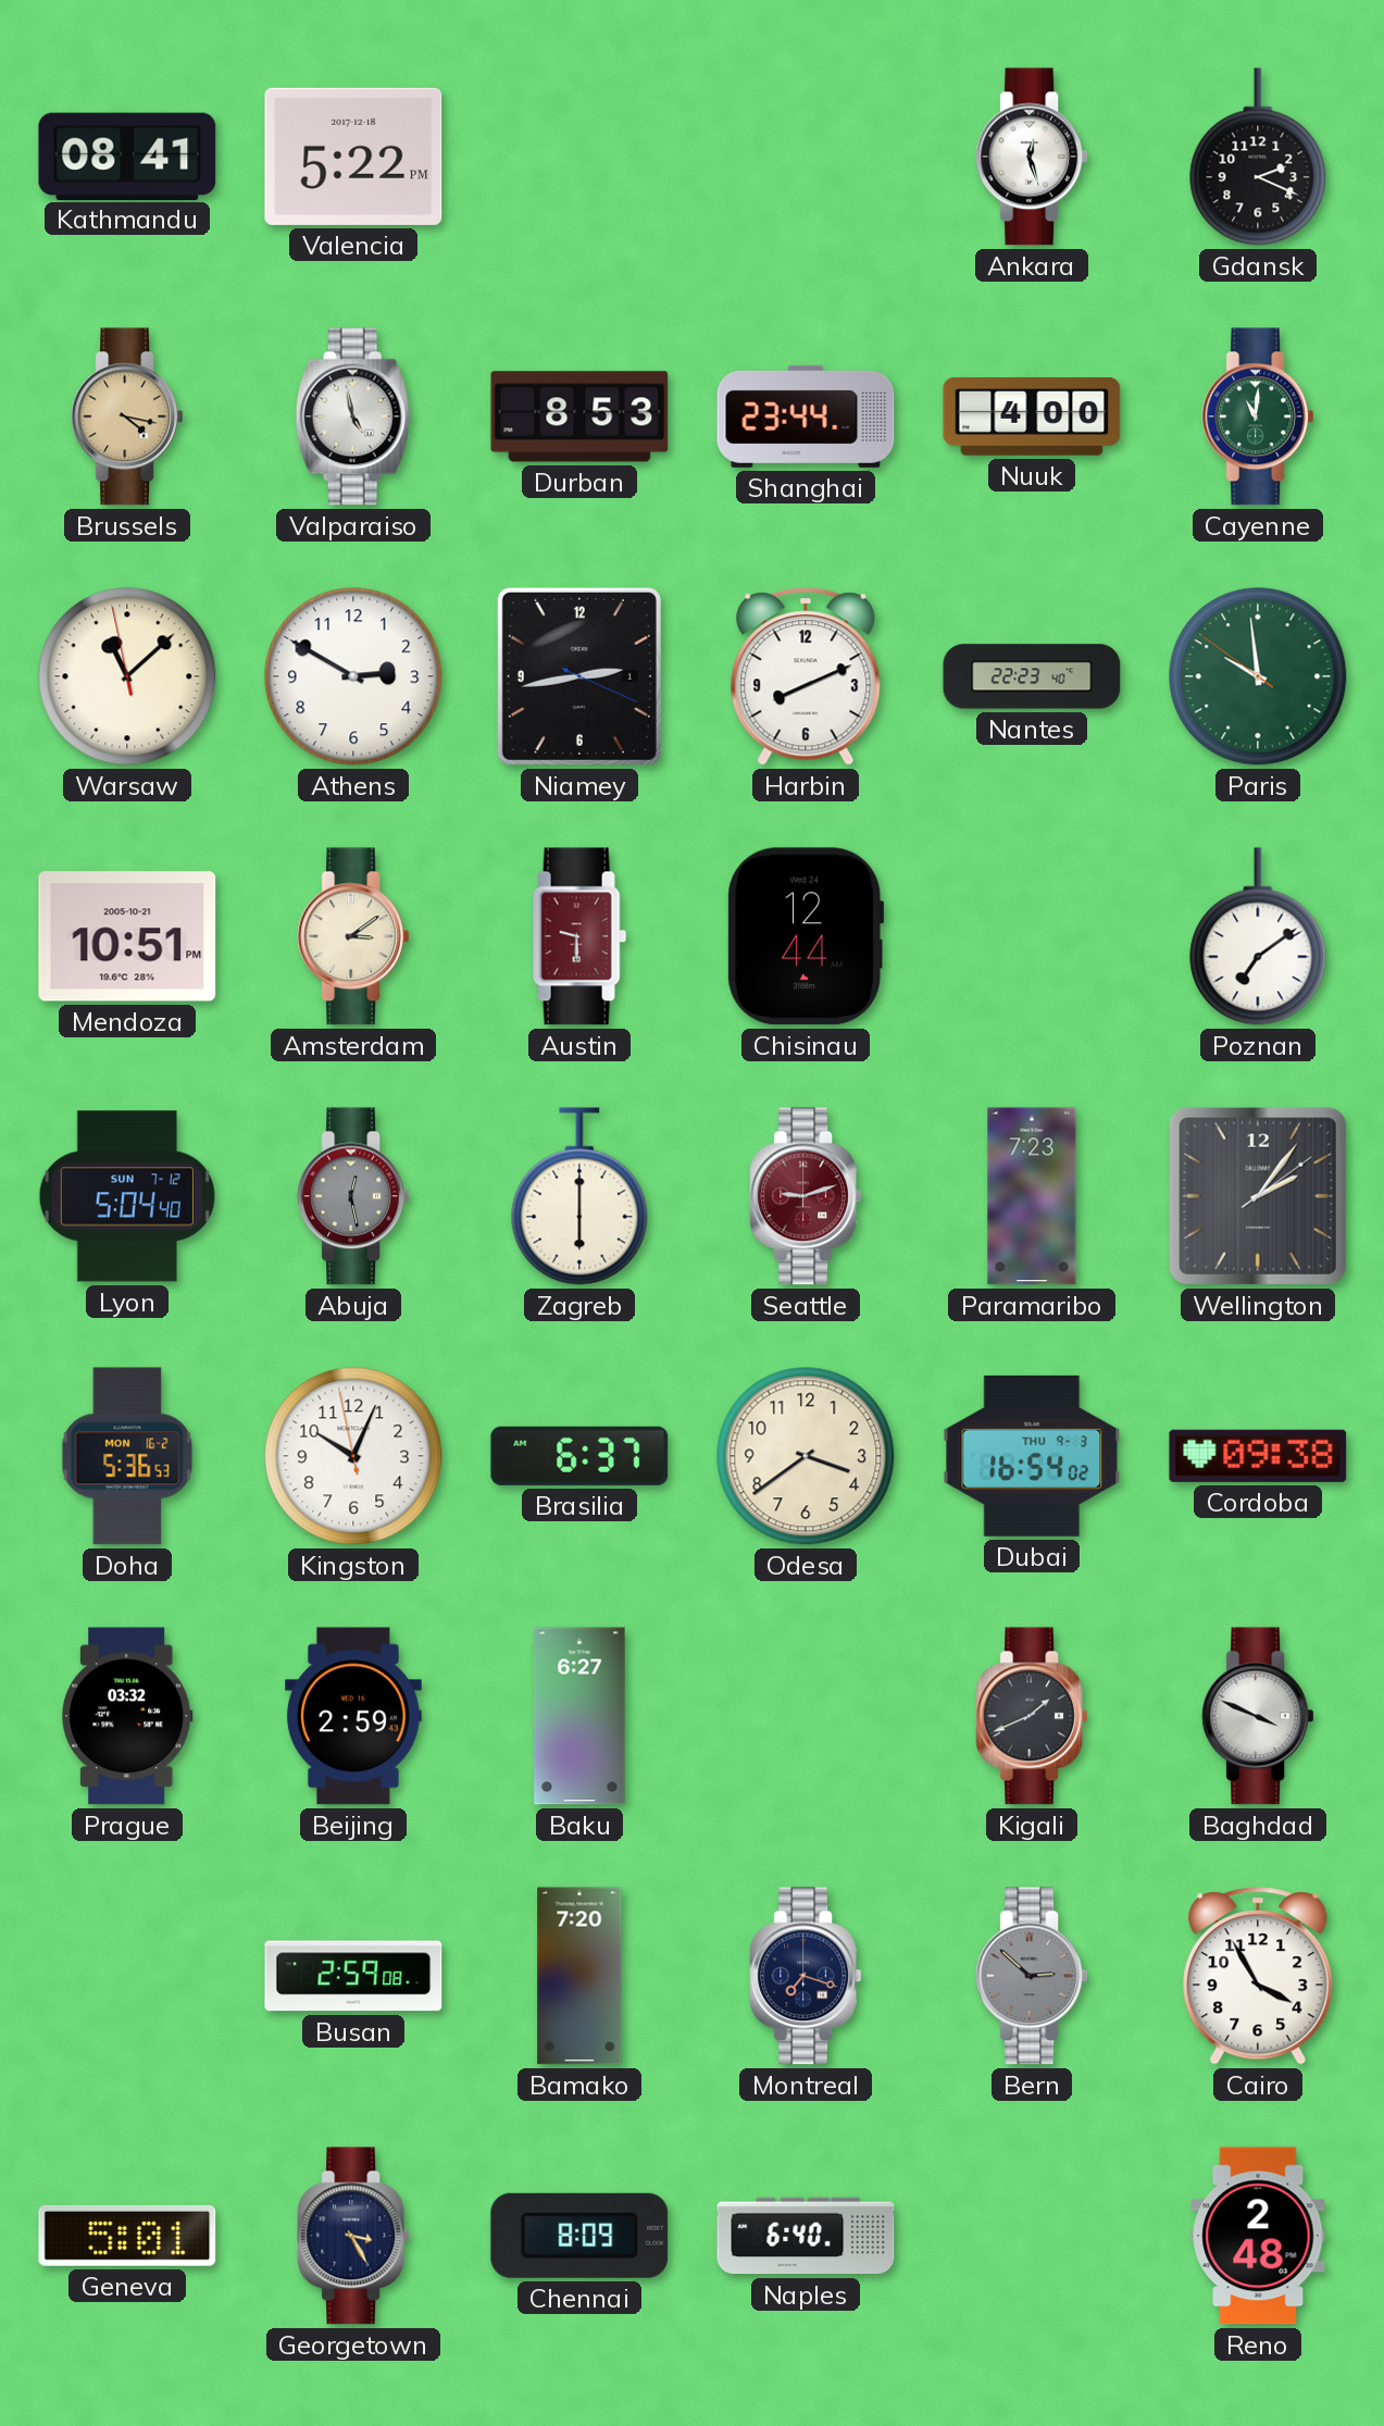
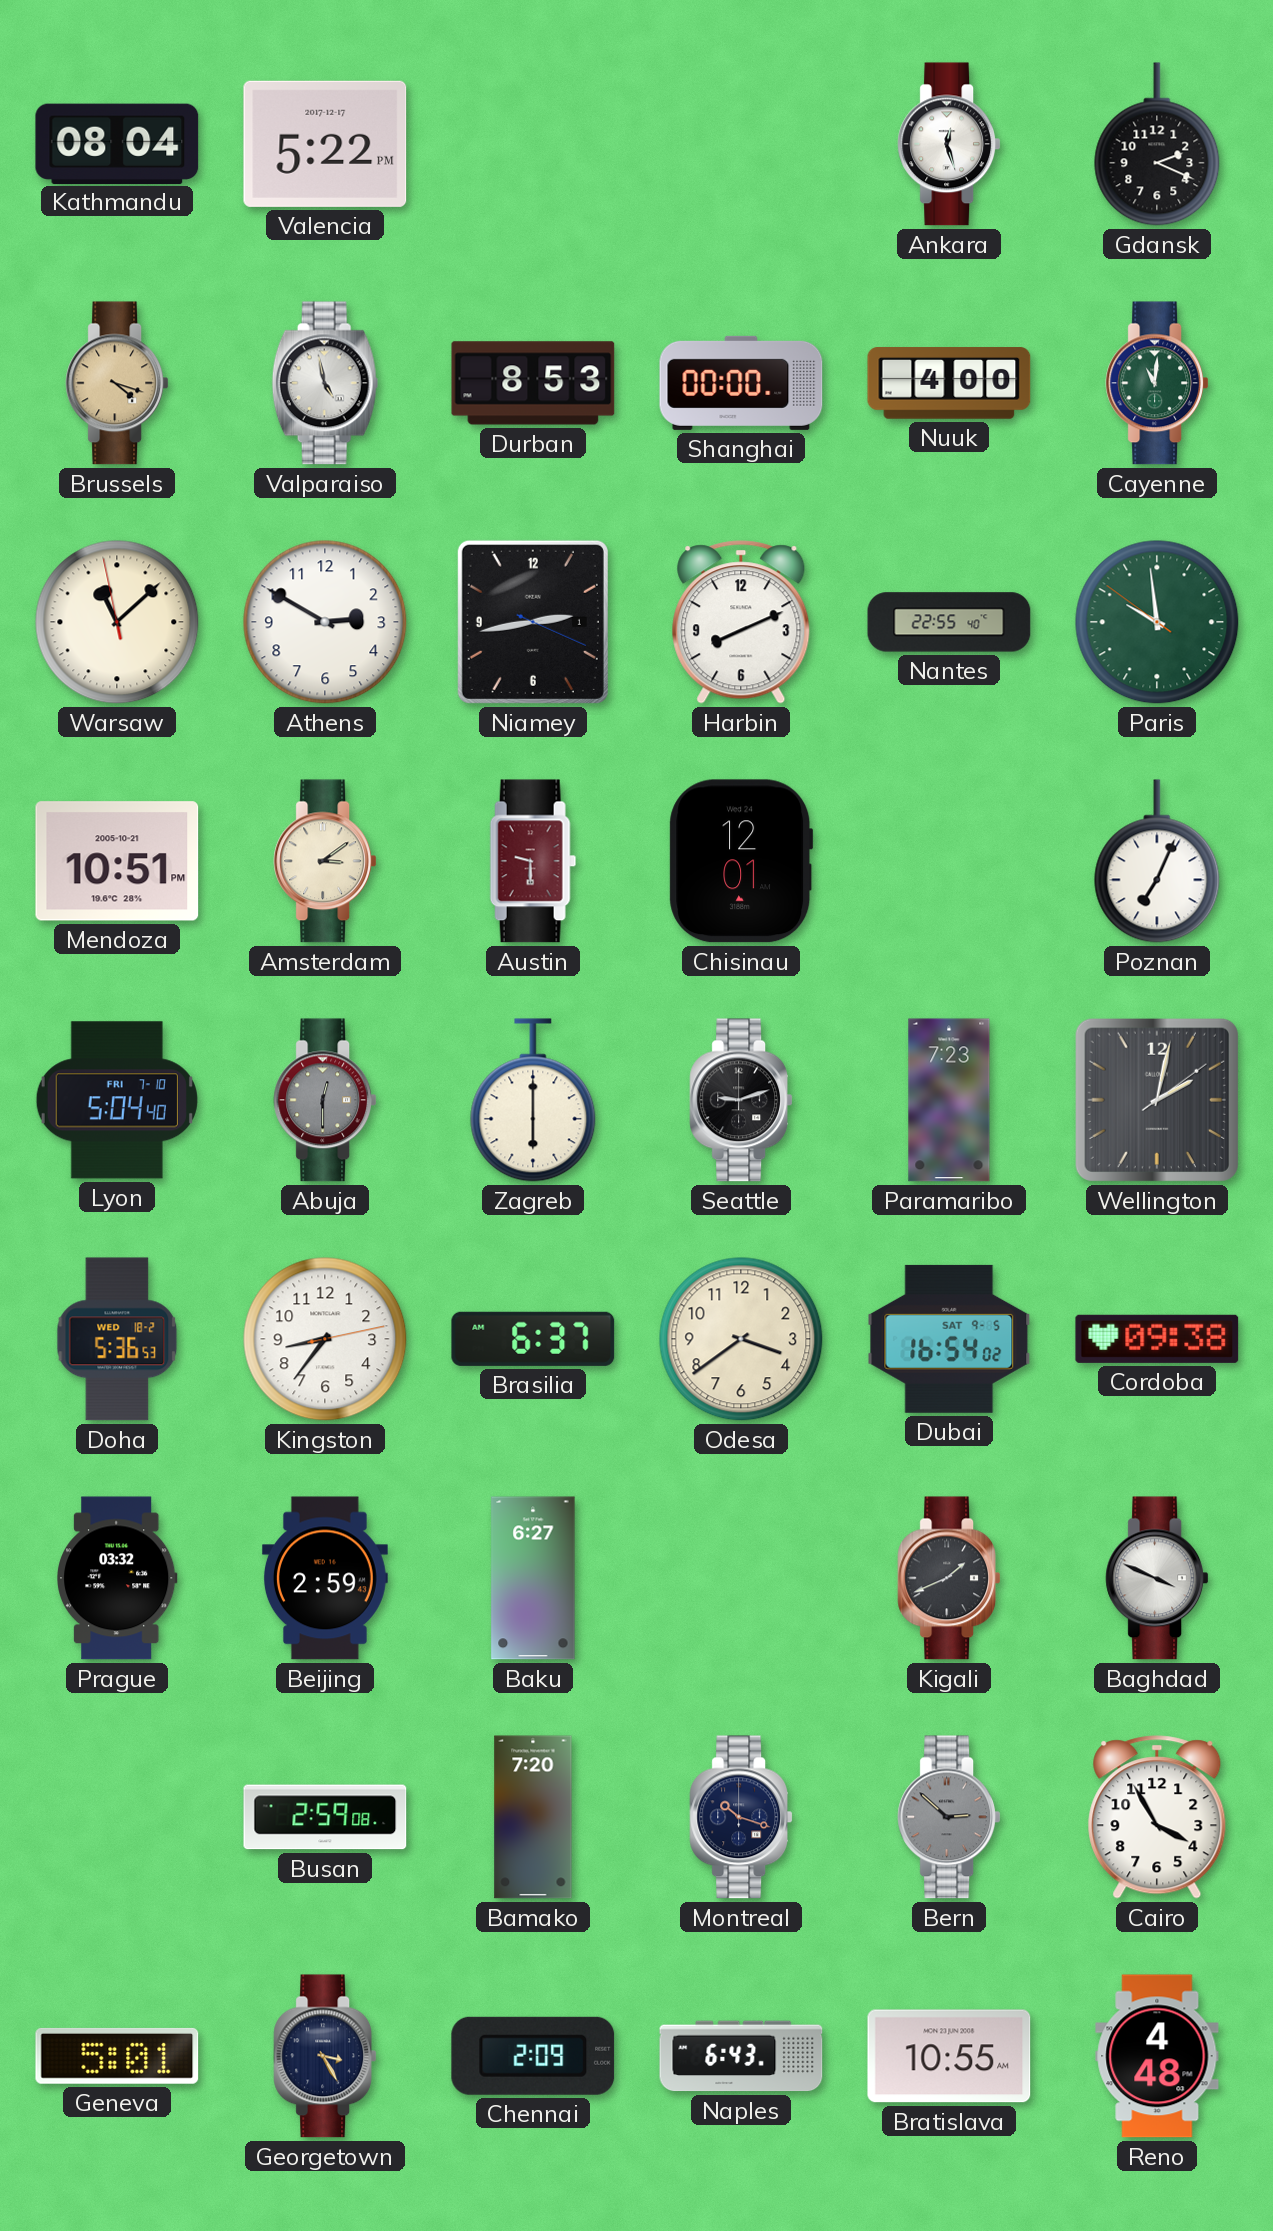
Kathmandu: 08:41 -> 08:04
Valencia date: 2017-12-18 -> 2017-12-17
Brussels: 4:17 -> 4:18
Shanghai: 23:44 -> 00:00
Nantes: 22:23 -> 22:55
Chisinau: 12:44 -> 12:01
Poznan: 7:09 -> 7:04
Lyon date: SUN 7-12 -> FRI 7-10
Abuja: 12:28 -> 12:30
Seattle dial: burgundy -> black
Wellington: 2:06 -> 2:02
Doha date: MON 16-2 -> WED 18-2
Kingston: 10:03 -> 8:36
Dubai date: THU 9-3 -> SAT 9-5
Montreal: 7:18 -> 10:18
Chennai: 8:09 -> 2:09
Naples: 6:40 -> 6:43
Bratislava: none -> 10:55
Reno: 2:48 -> 4:48
